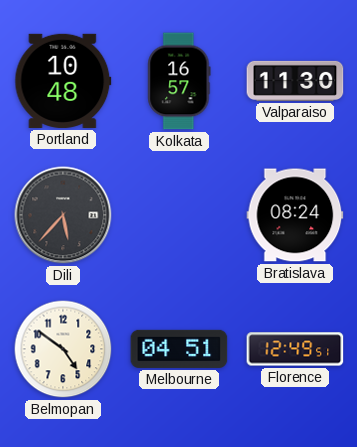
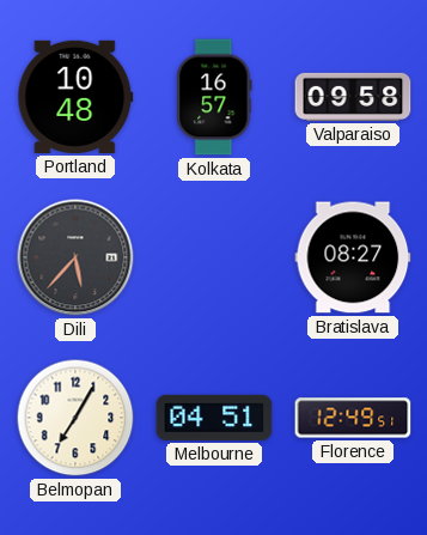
Valparaiso: 11:30 -> 09:58
Bratislava: 08:24 -> 08:27
Belmopan: 4:51 -> 7:05
